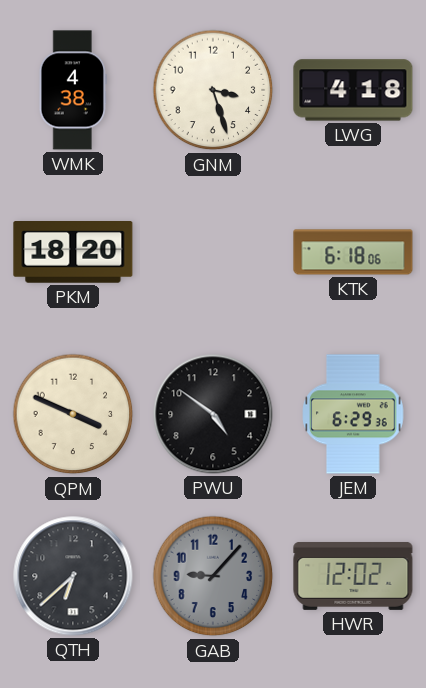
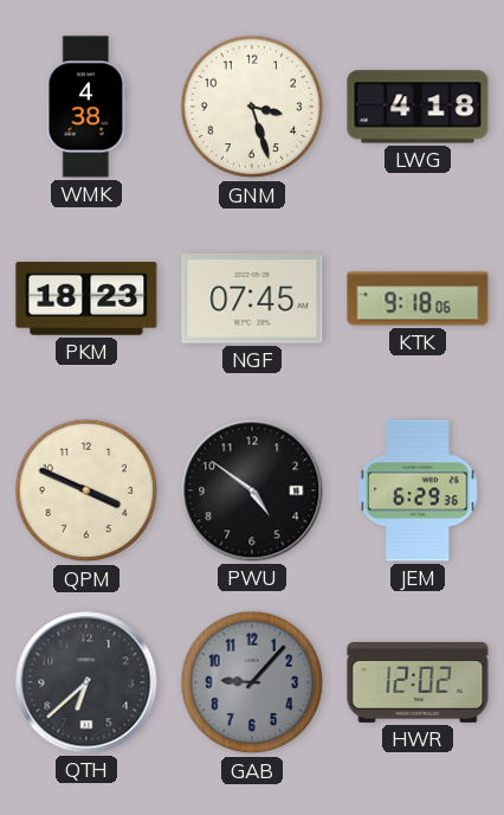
PKM: 18:20 -> 18:23
NGF: none -> 07:45
KTK: 6:18 -> 9:18
